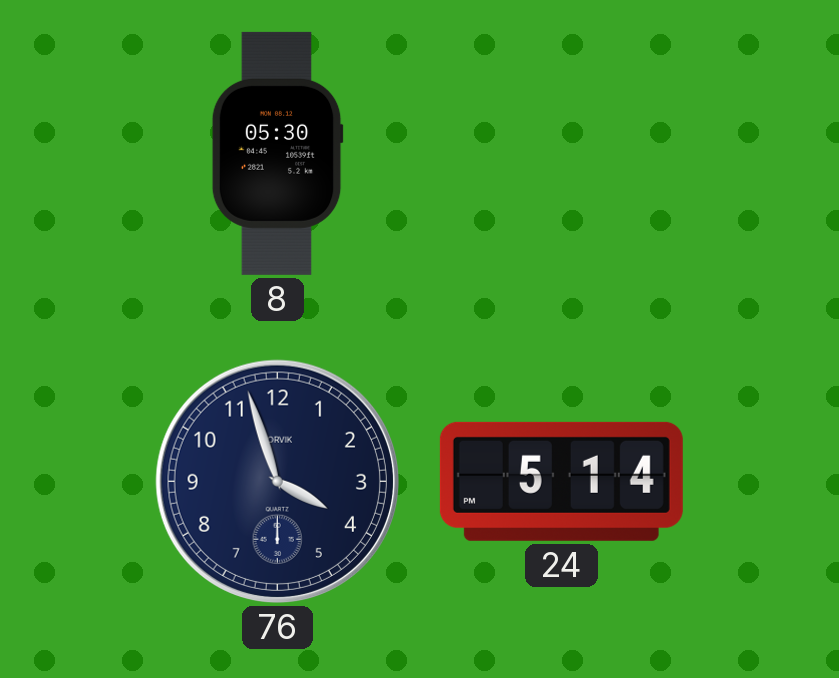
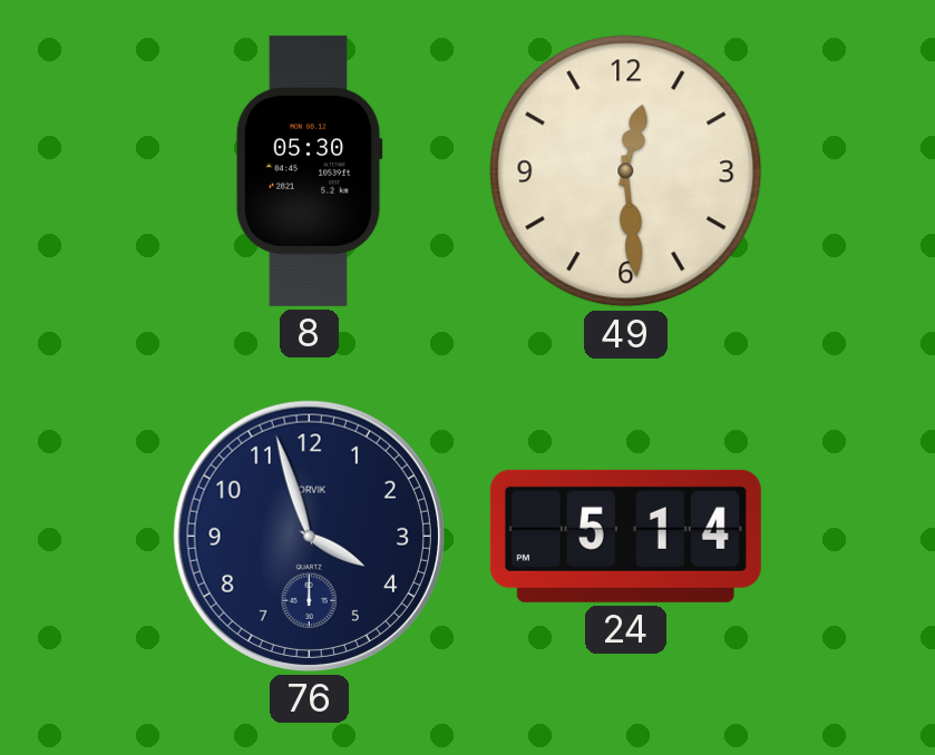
49: none -> 12:29
